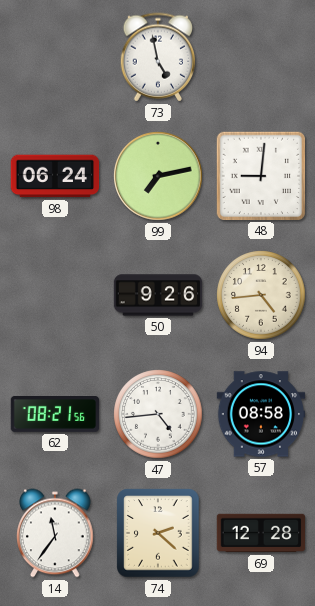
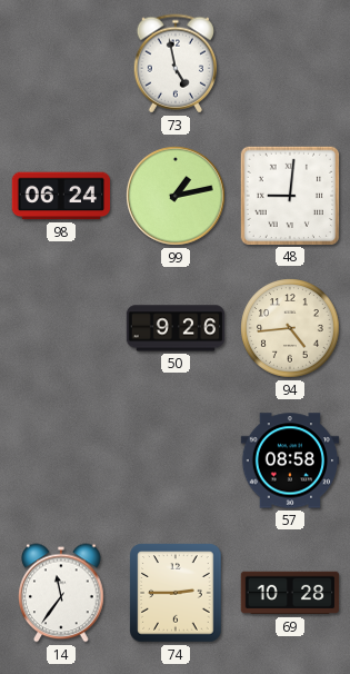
99: 7:13 -> 1:13
62: 08:21 -> none
47: 4:44 -> none
74: 2:22 -> 2:45
69: 12:28 -> 10:28
